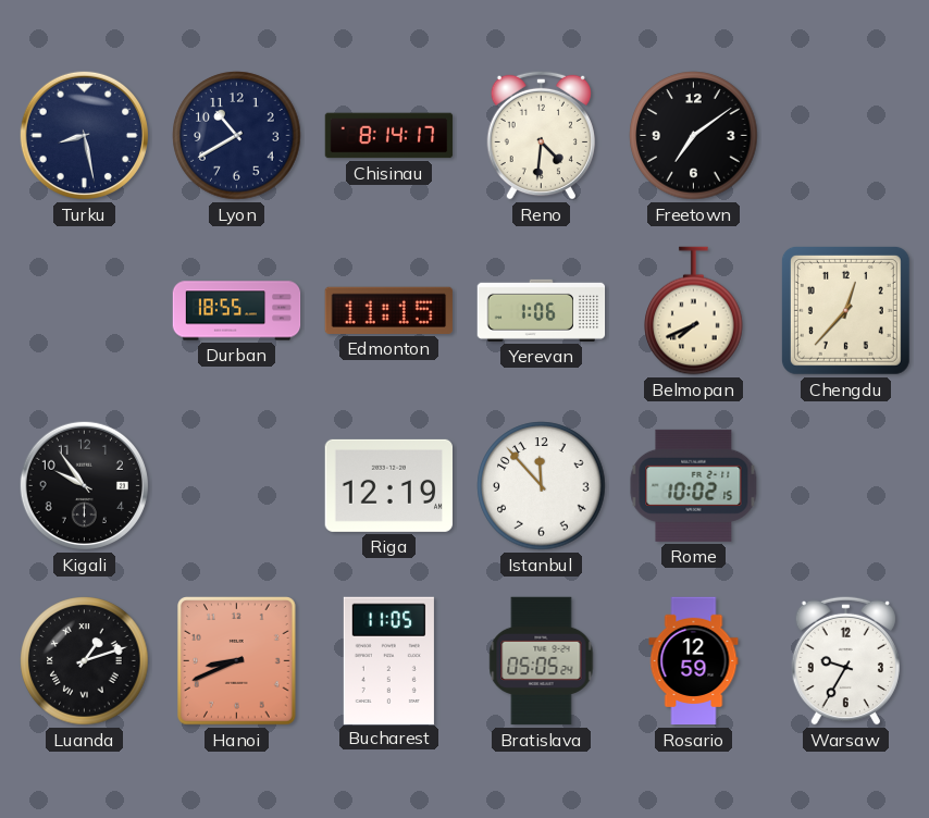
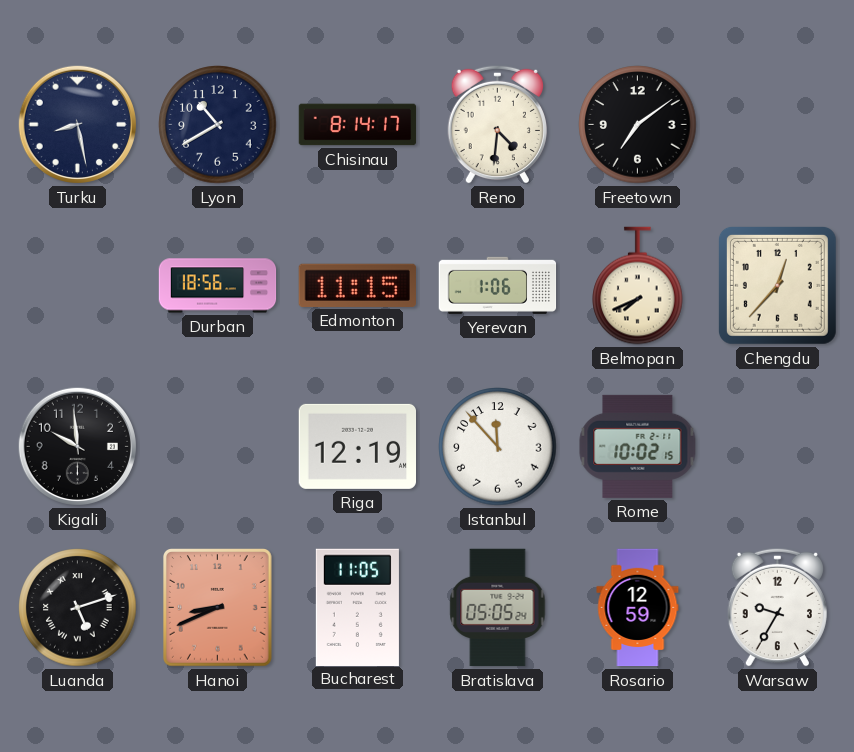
Durban: 18:55 -> 18:56
Kigali: 9:54 -> 9:59
Luanda: 1:12 -> 5:12
